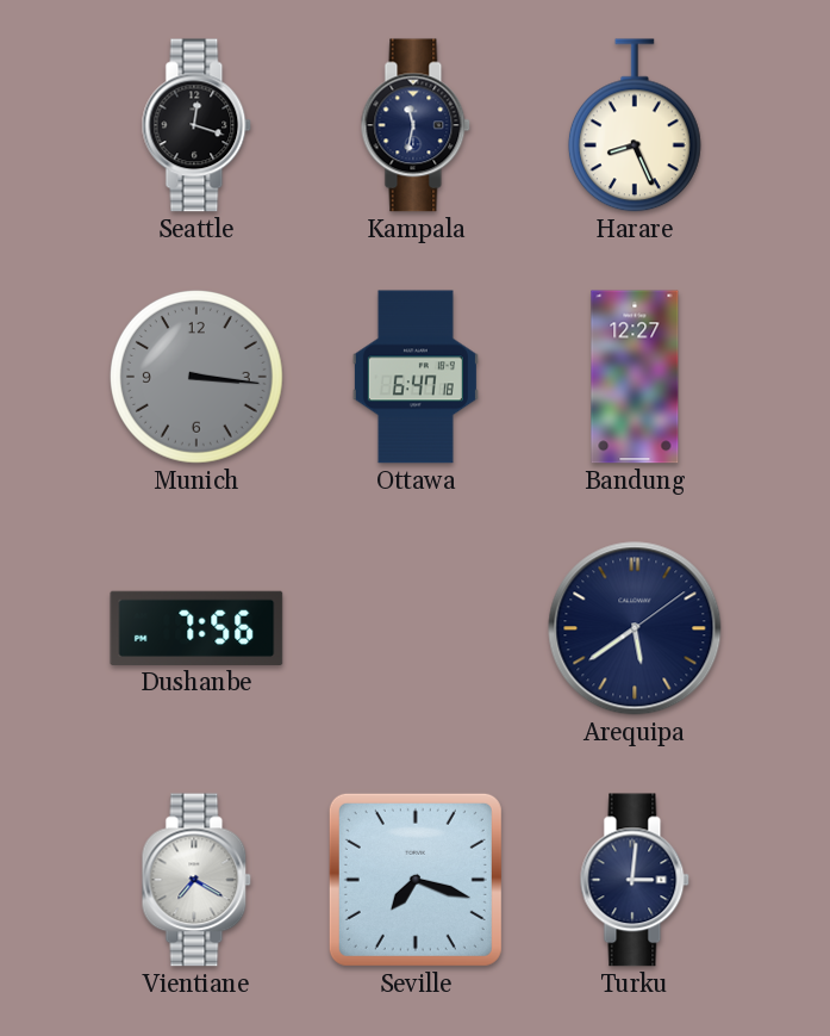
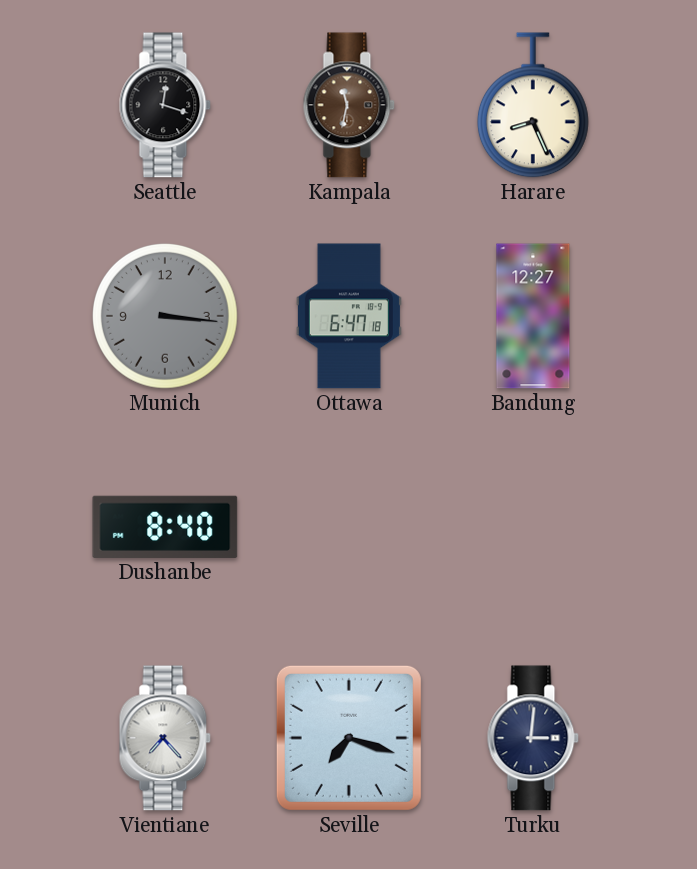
Kampala dial: navy -> brown
Dushanbe: 7:56 -> 8:40
Arequipa: 5:39 -> none
Vientiane: 7:20 -> 7:23
